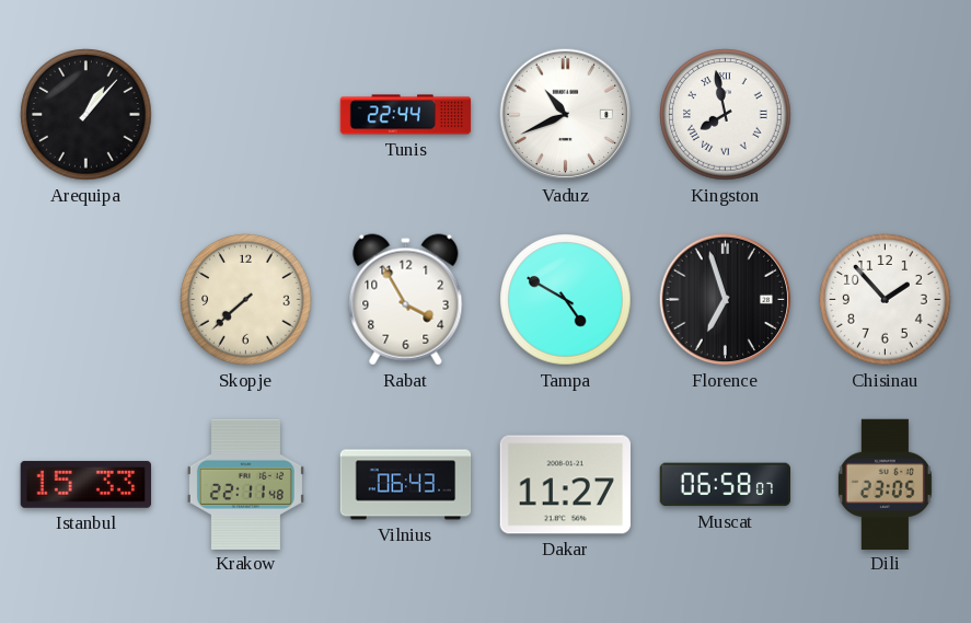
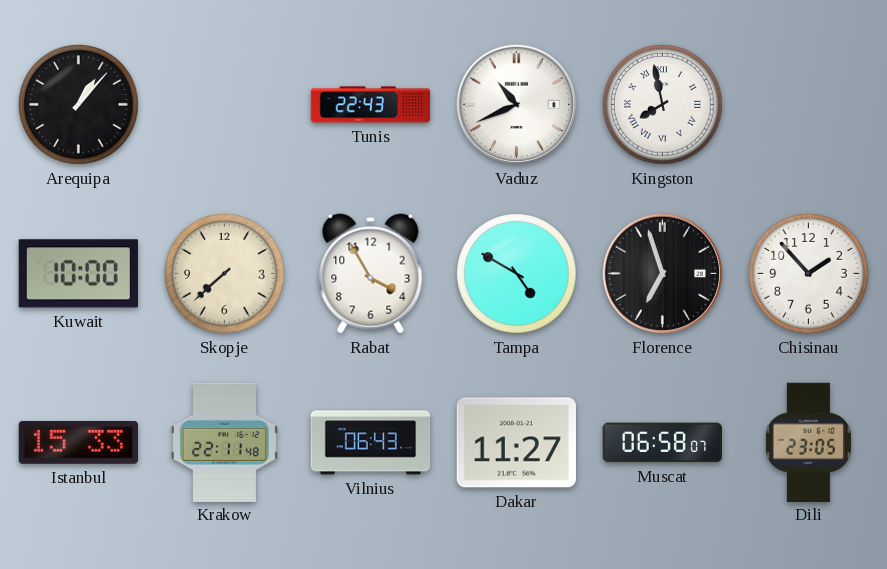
Tunis: 22:44 -> 22:43
Kuwait: none -> 10:00
